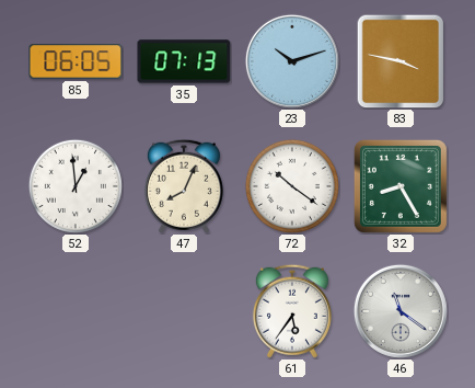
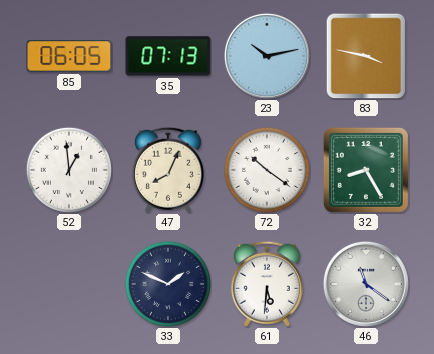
23: 10:12 -> 10:13
33: none -> 1:49
61: 5:36 -> 5:31
